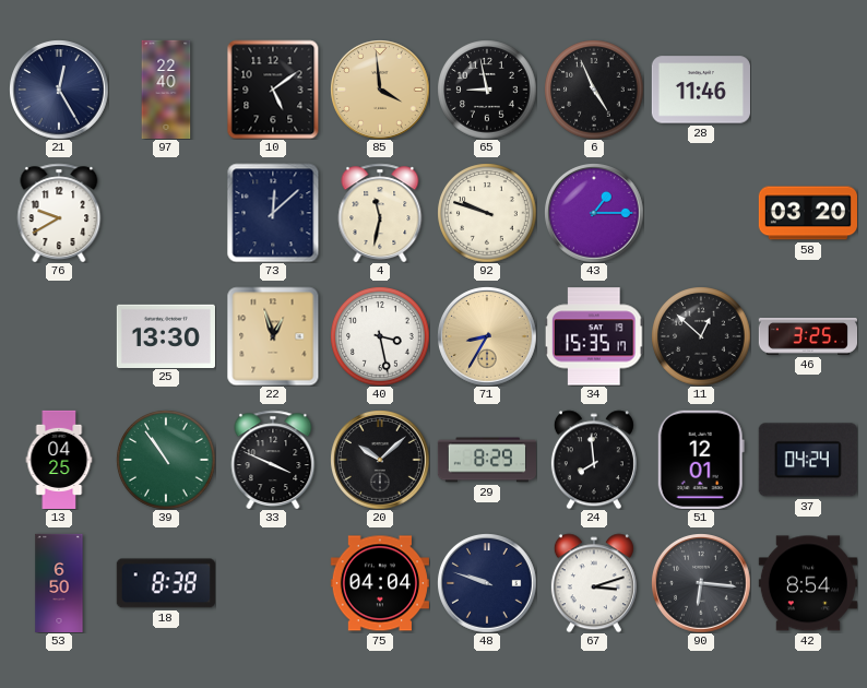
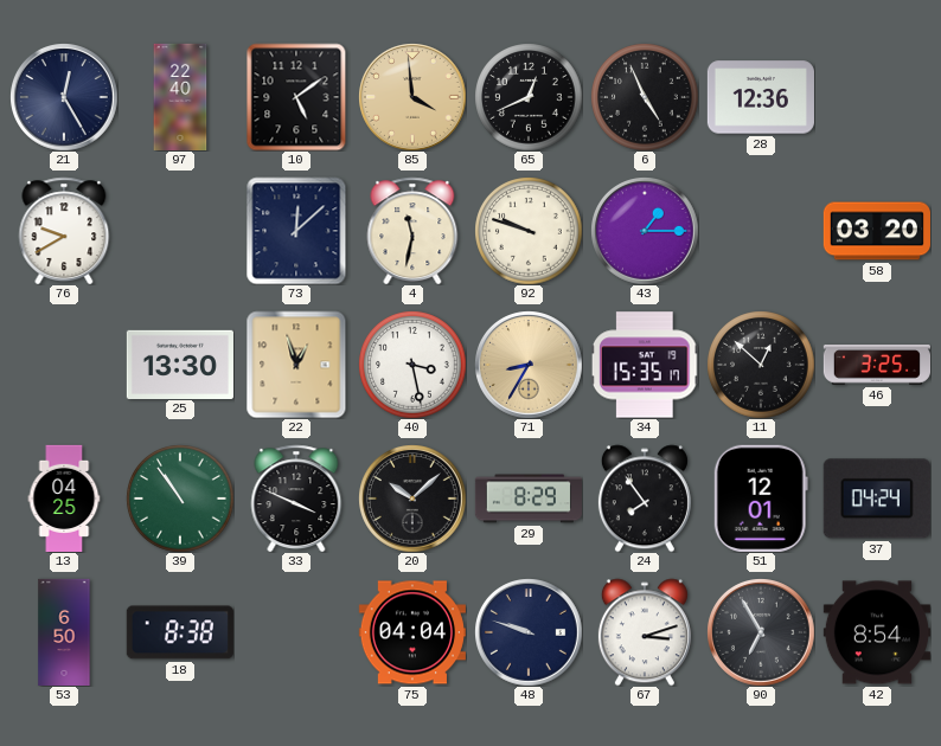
65: 8:58 -> 12:41
28: 11:46 -> 12:36
24: 7:59 -> 7:54
90: 6:16 -> 6:55
